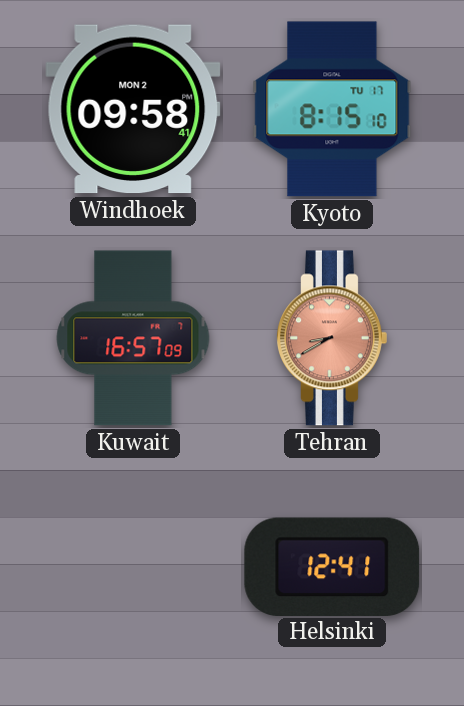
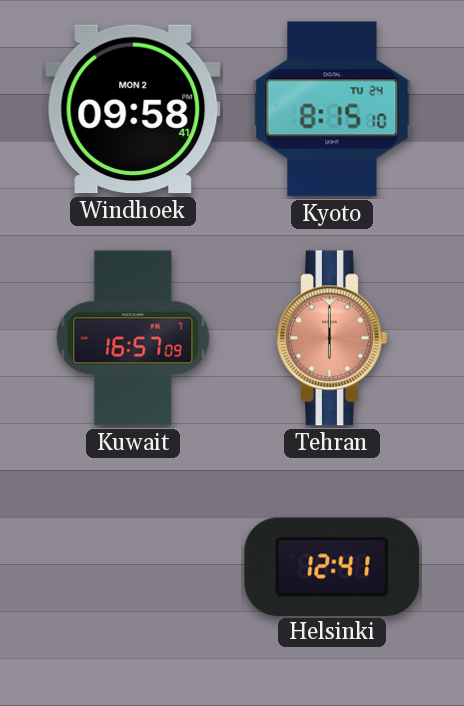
Kyoto date: TU 17 -> TU 24
Tehran: 8:40 -> 6:00
